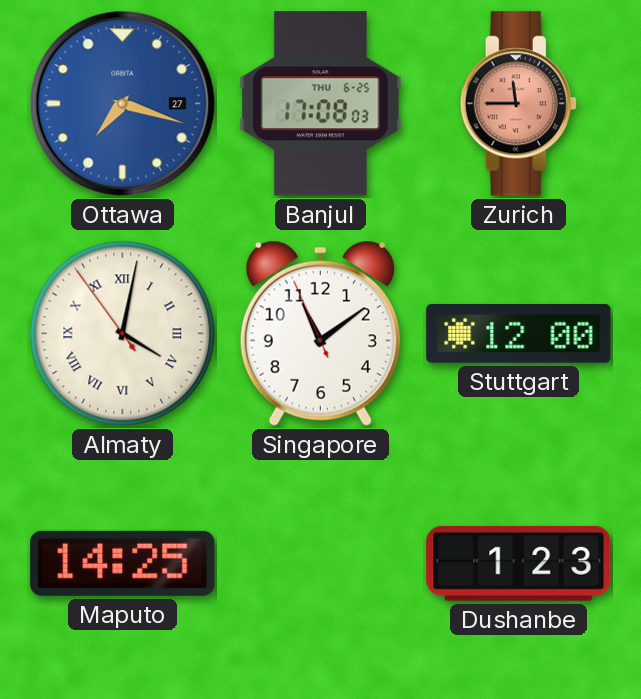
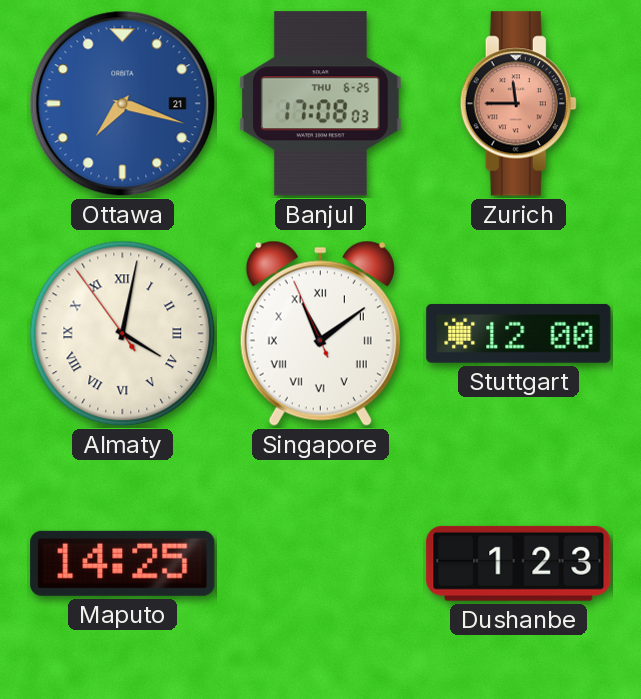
Ottawa date: 27 -> 21
Singapore numerals: Arabic -> Roman
